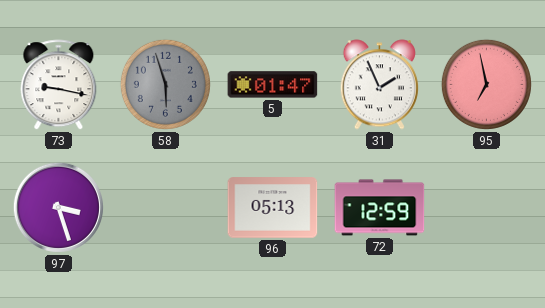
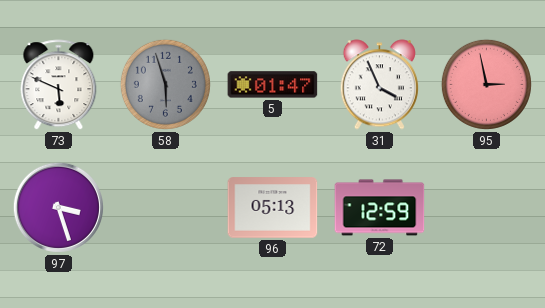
73: 9:17 -> 5:49
31: 1:56 -> 3:56
95: 6:58 -> 2:58
